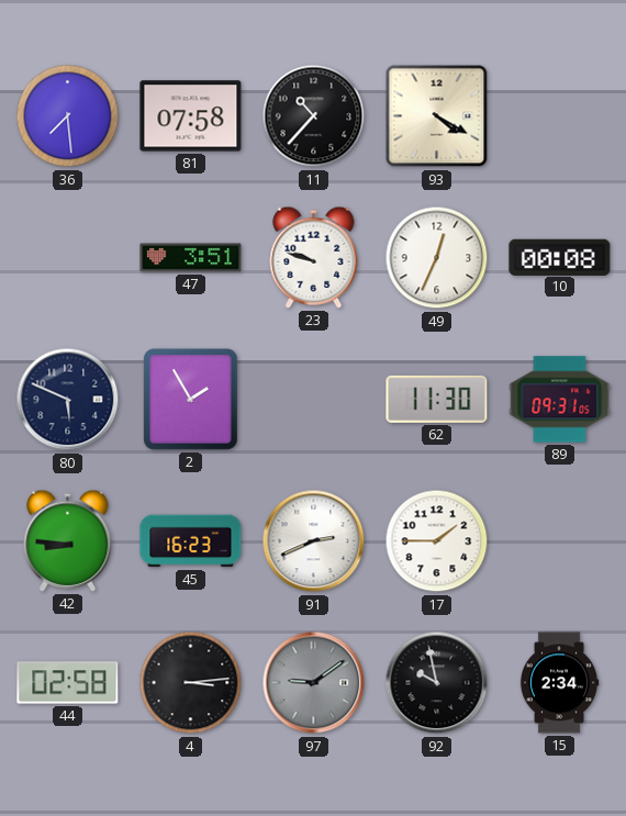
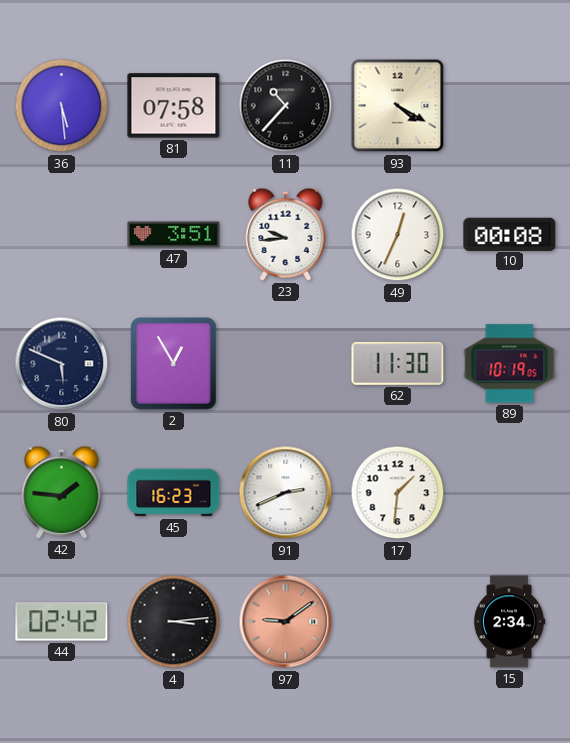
36: 7:29 -> 5:29
23: 9:48 -> 9:44
2: 1:55 -> 12:55
89: 09:31 -> 10:19
42: 8:46 -> 1:46
17: 1:45 -> 1:31
44: 02:58 -> 02:42
97 dial: grey -> salmon
92: 9:58 -> none
